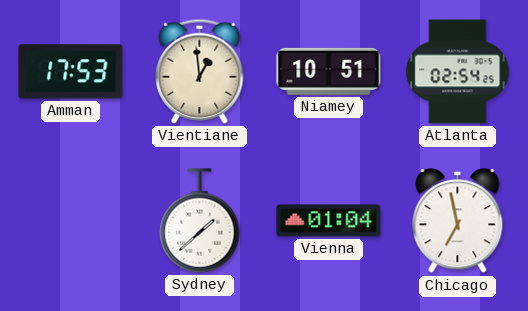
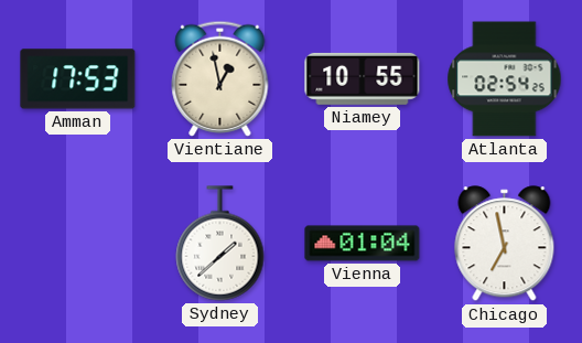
Vientiane: 12:59 -> 12:58
Niamey: 10:51 -> 10:55
